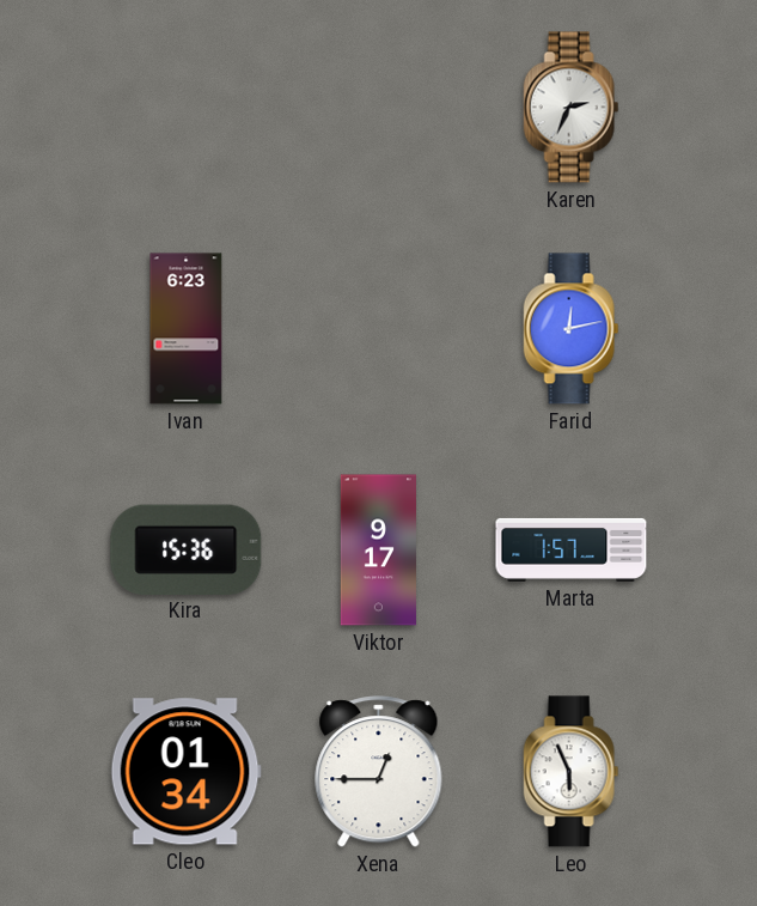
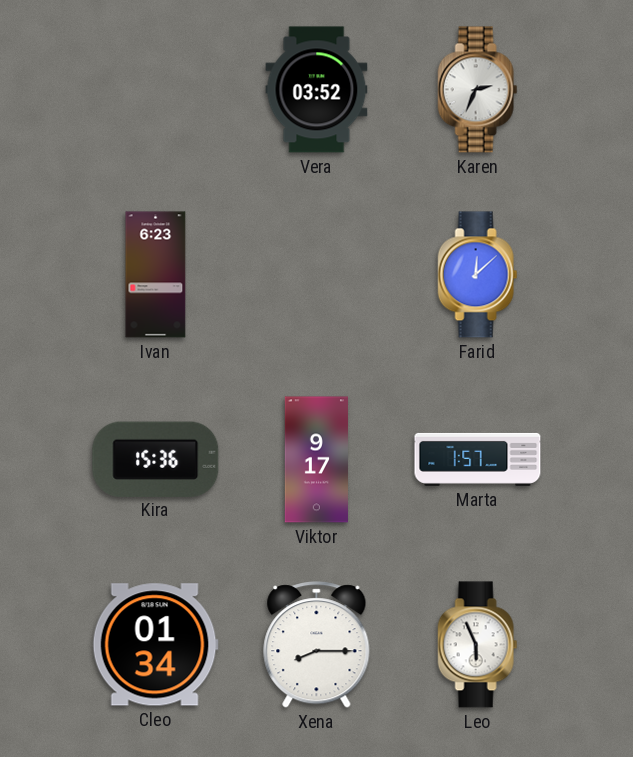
Vera: none -> 03:52
Farid: 12:13 -> 12:08
Xena: 12:45 -> 8:15
